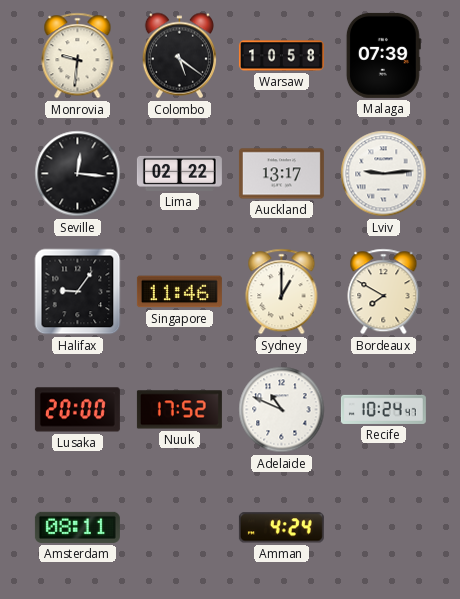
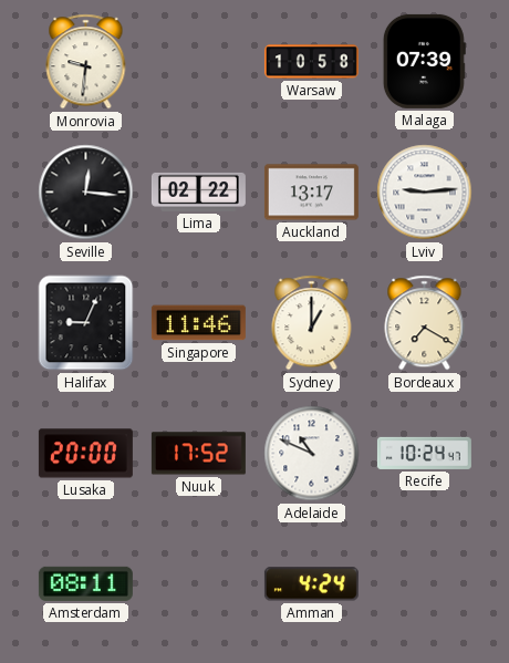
Colombo: 5:21 -> none
Halifax: 9:06 -> 9:04
Bordeaux: 7:50 -> 7:20
